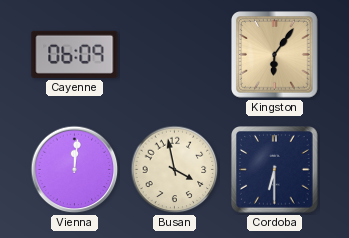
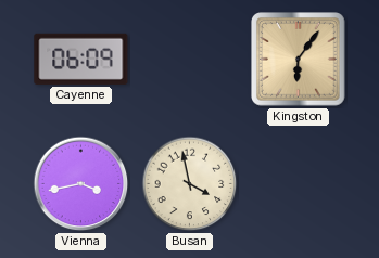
Vienna: 12:01 -> 3:43
Cordoba: 6:30 -> none
